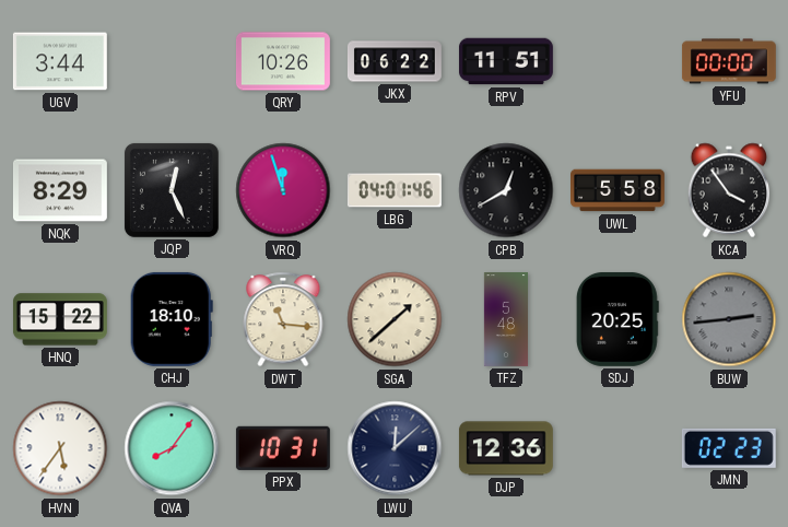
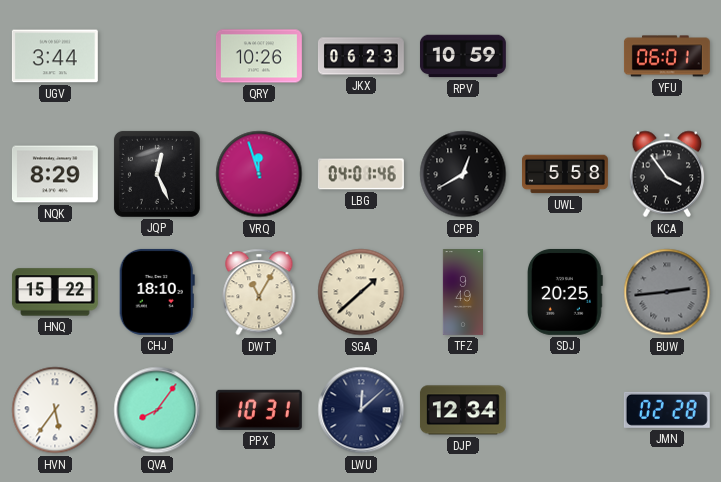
JKX: 06:22 -> 06:23
RPV: 11:51 -> 10:59
YFU: 00:00 -> 06:01
DWT: 11:16 -> 11:05
TFZ: 5:48 -> 9:49
DJP: 12:36 -> 12:34
JMN: 02:23 -> 02:28
